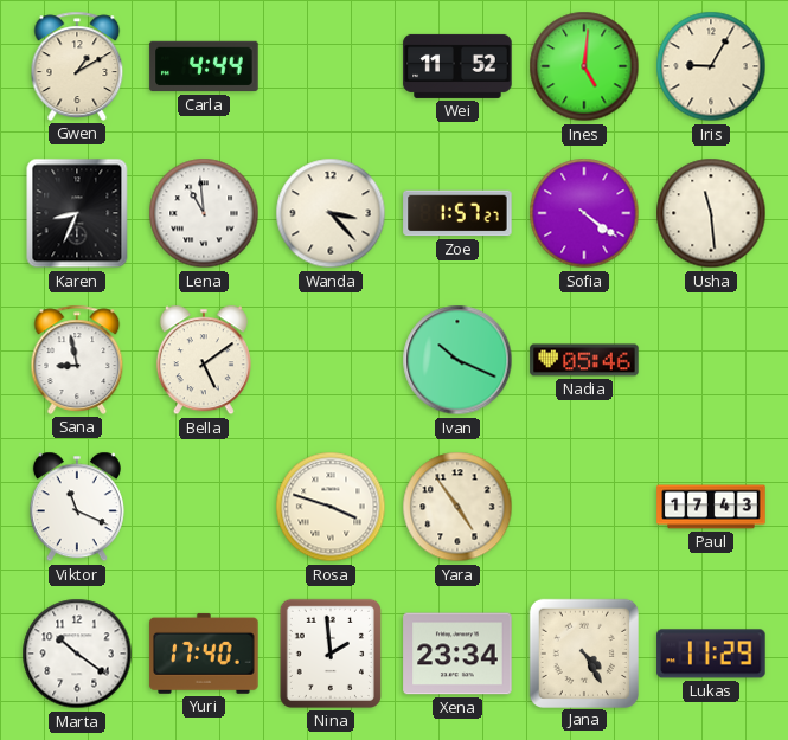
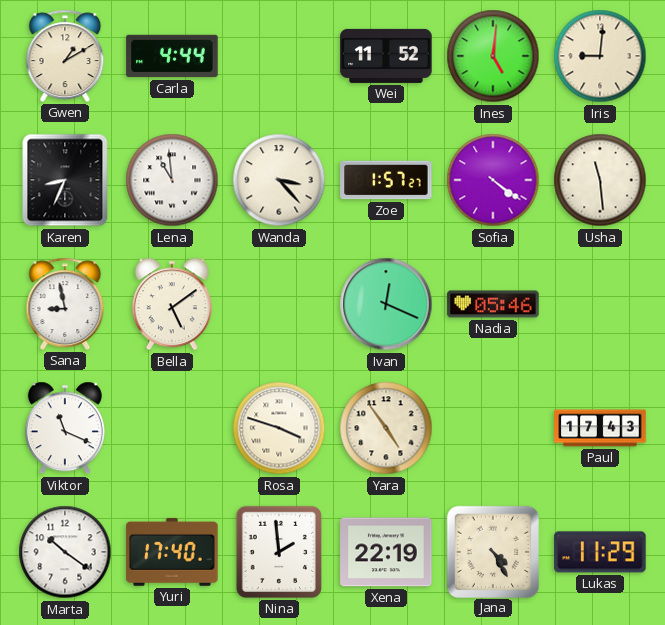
Iris: 9:05 -> 9:01
Ivan: 10:19 -> 12:19
Xena: 23:34 -> 22:19
